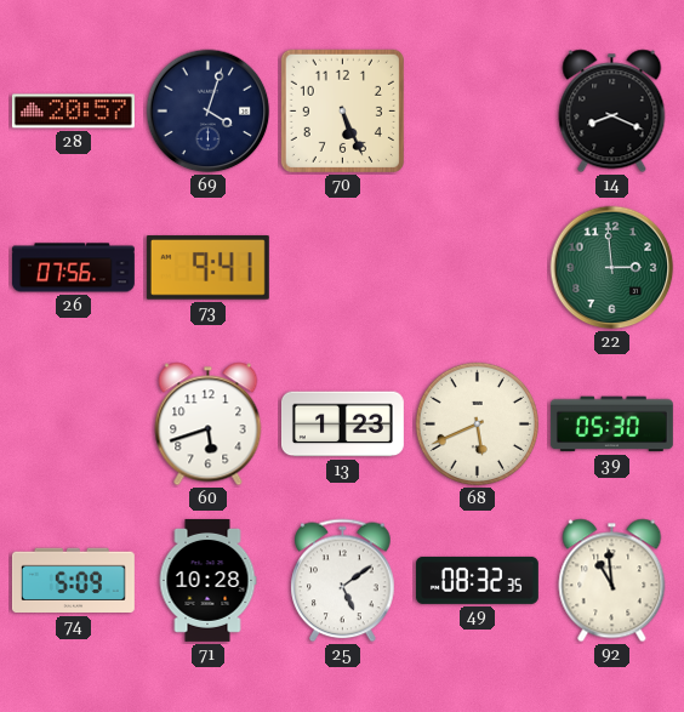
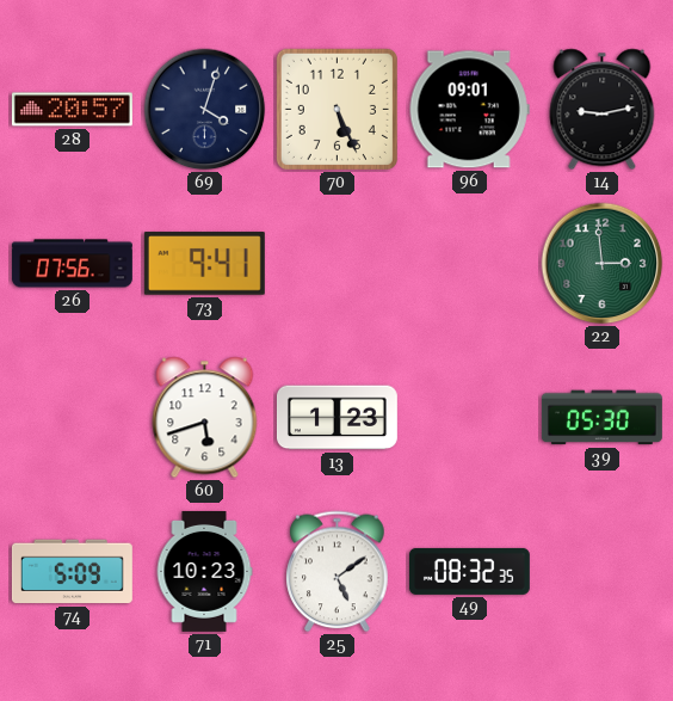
96: none -> 09:01
14: 8:19 -> 9:13
68: 5:41 -> none
71: 10:28 -> 10:23
92: 10:59 -> none
